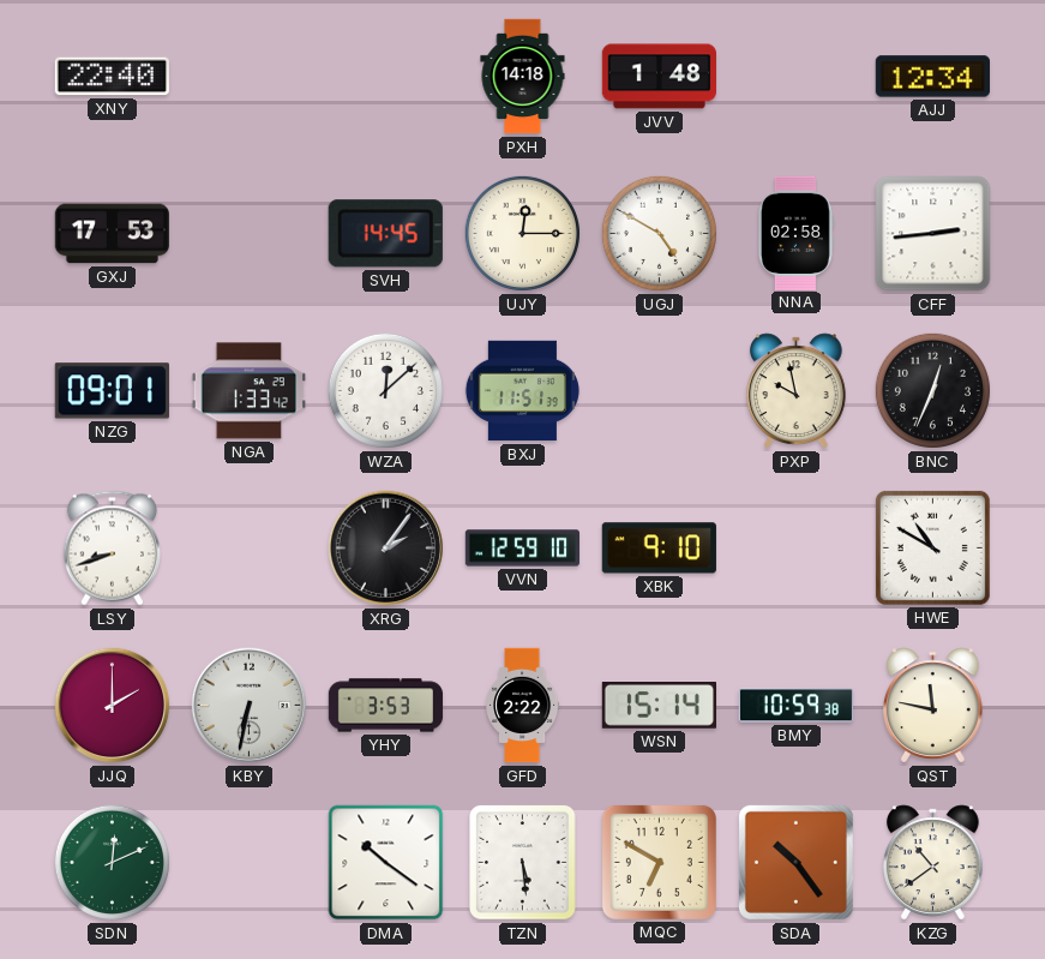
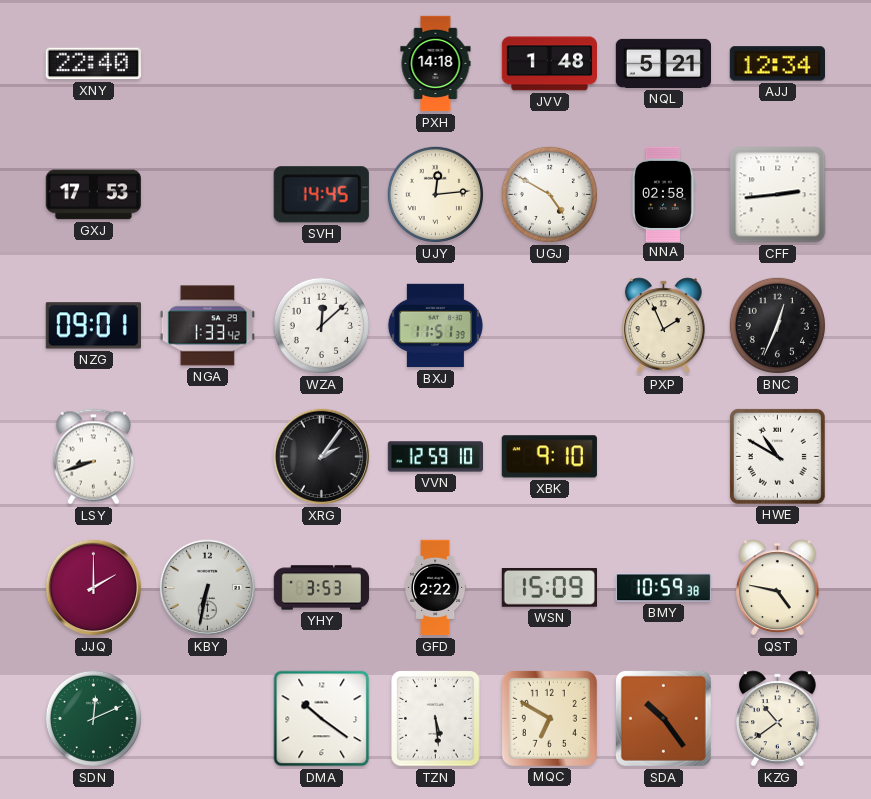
NQL: none -> 5:21
UJY: 12:15 -> 12:14
PXP: 9:58 -> 1:56
WSN: 15:14 -> 15:09
QST: 11:47 -> 4:47
